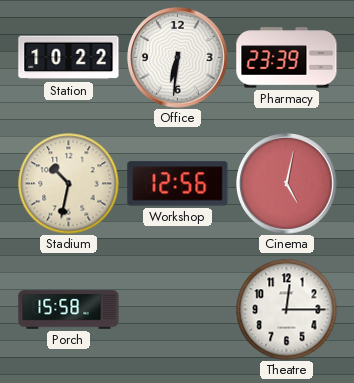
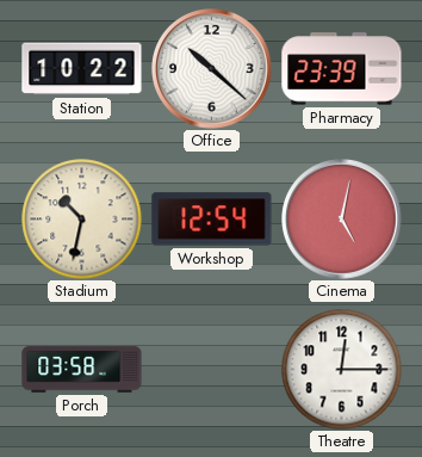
Office: 6:31 -> 10:22
Workshop: 12:56 -> 12:54
Porch: 15:58 -> 03:58
